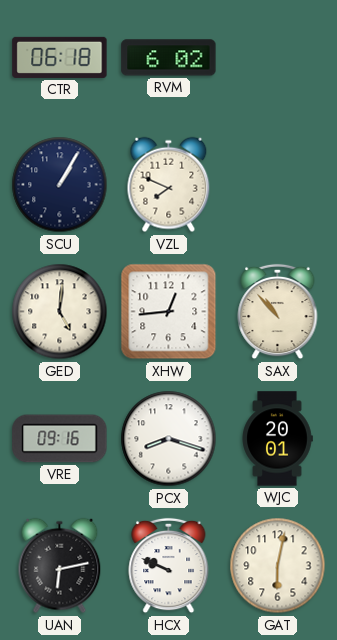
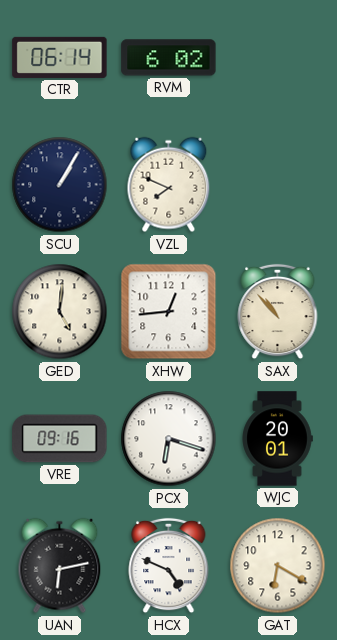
CTR: 06:18 -> 06:14
PCX: 8:18 -> 6:18
HCX: 9:49 -> 4:49
GAT: 6:02 -> 6:20
